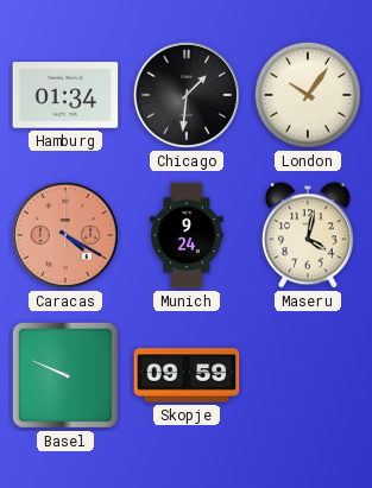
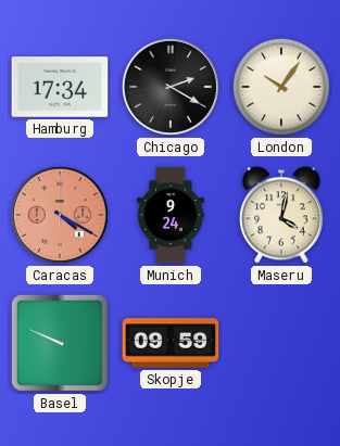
Hamburg: 01:34 -> 17:34
Chicago: 1:31 -> 2:20
